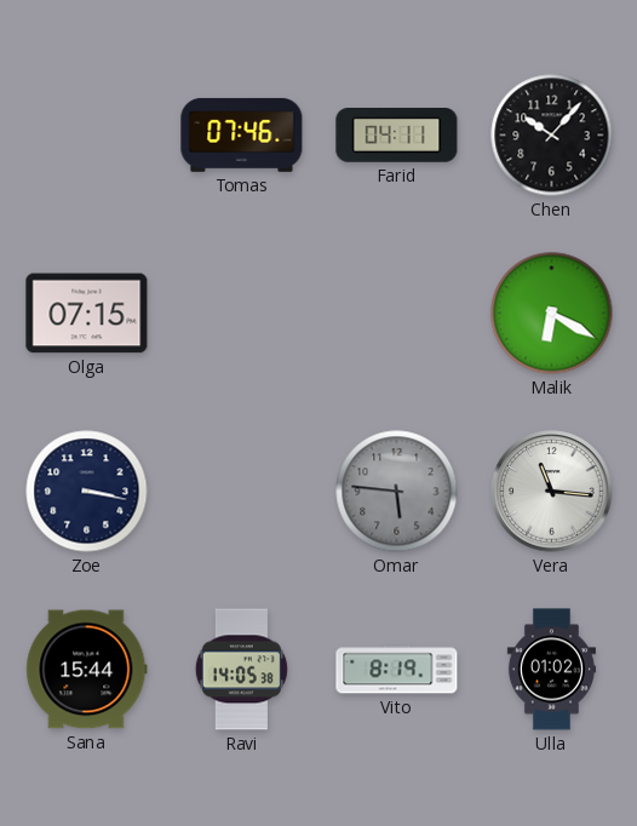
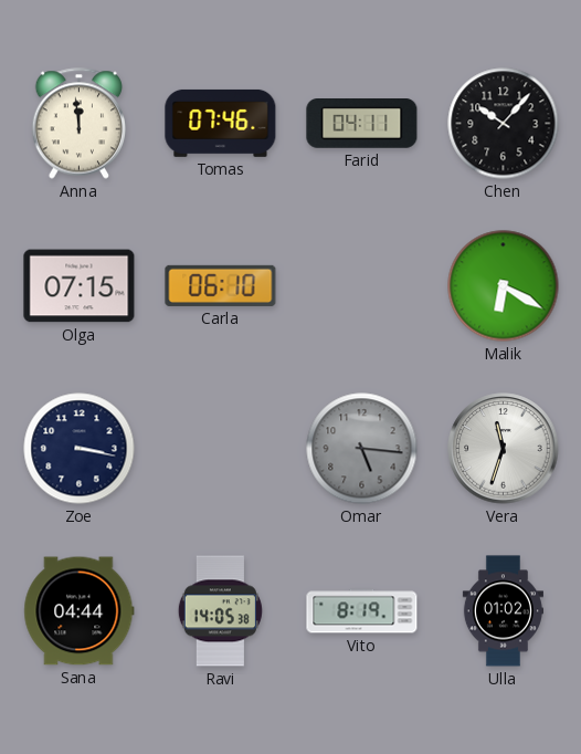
Anna: none -> 11:59
Carla: none -> 06:10
Omar: 5:46 -> 5:16
Vera: 11:16 -> 11:33
Sana: 15:44 -> 04:44
